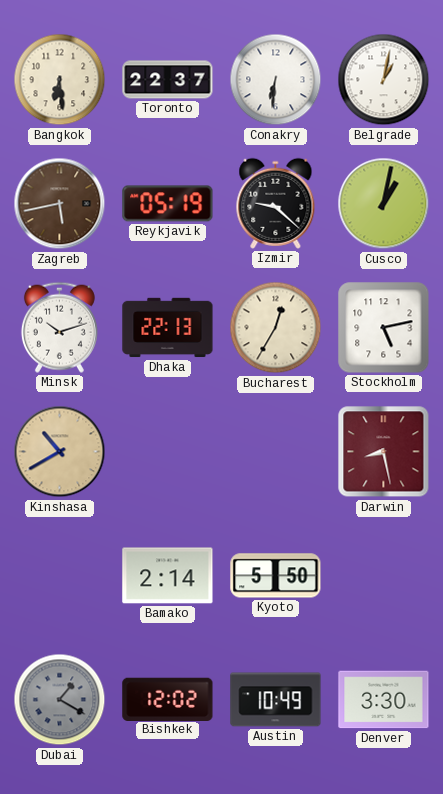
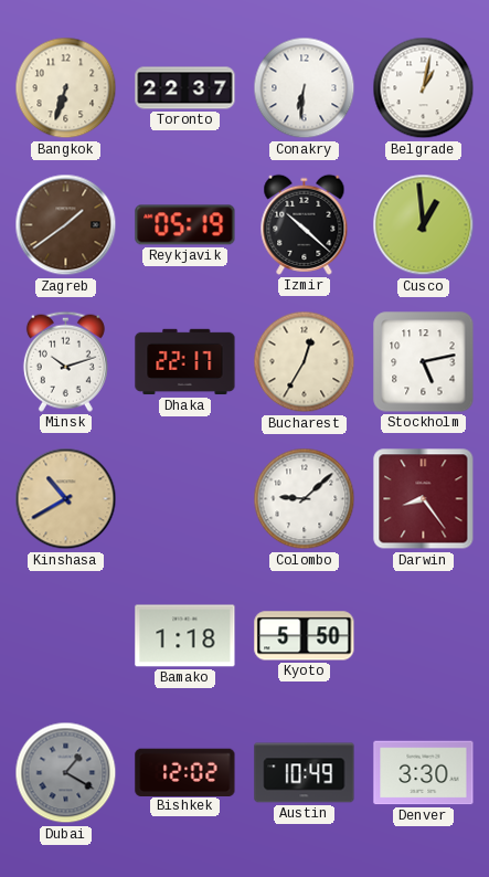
Bangkok: 6:29 -> 6:33
Zagreb: 5:43 -> 1:39
Izmir: 9:22 -> 10:22
Cusco: 1:02 -> 12:59
Dhaka: 22:13 -> 22:17
Colombo: none -> 9:08
Darwin: 8:28 -> 8:24
Bamako: 2:14 -> 1:18
